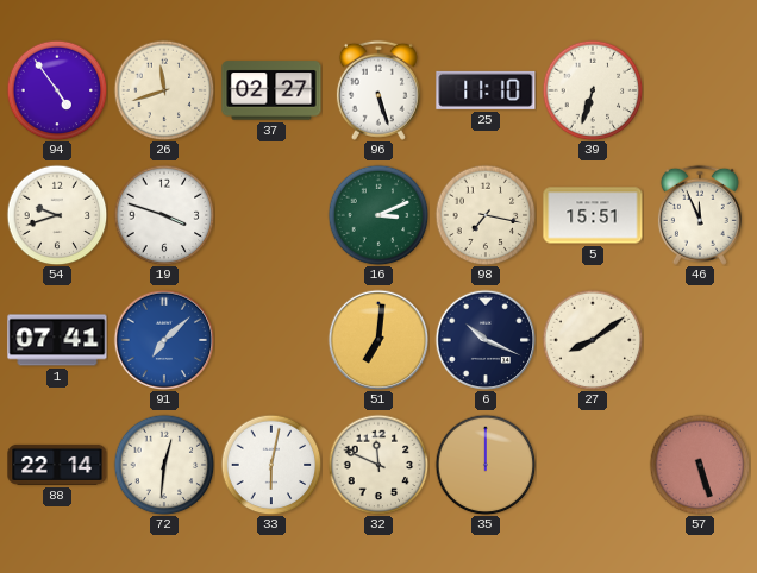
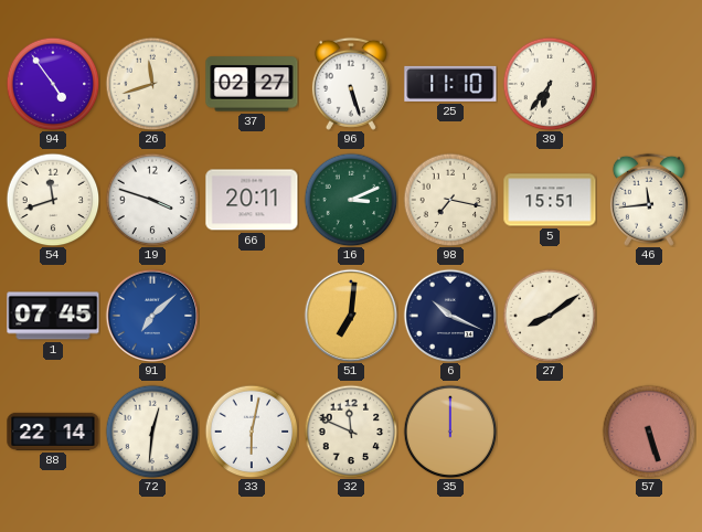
39: 6:33 -> 6:36
54: 9:42 -> 11:42
66: none -> 20:11
46: 11:56 -> 11:44
1: 07:41 -> 07:45
